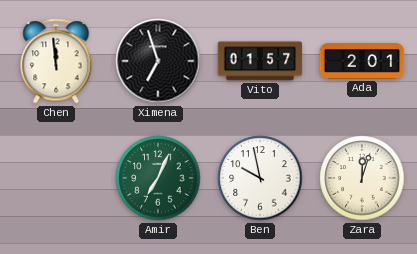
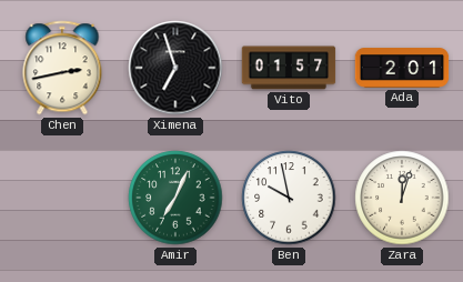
Chen: 11:59 -> 2:43
